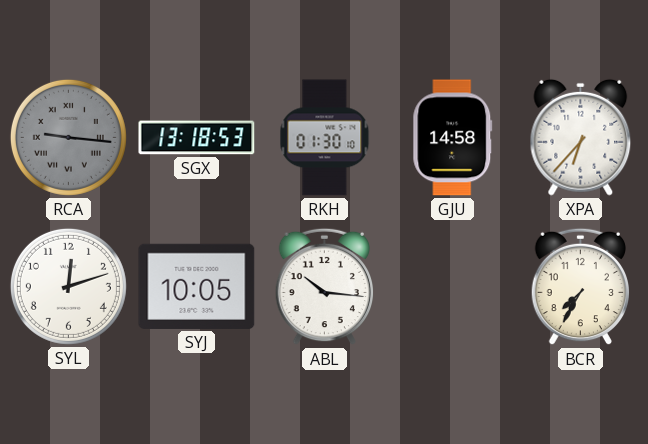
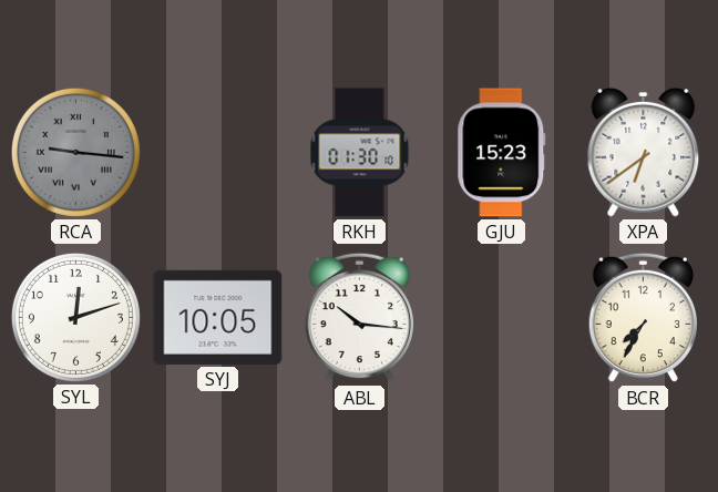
SGX: 13:18 -> none
GJU: 14:58 -> 15:23
XPA: 6:37 -> 6:39
